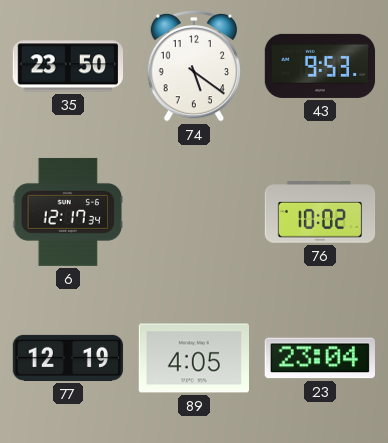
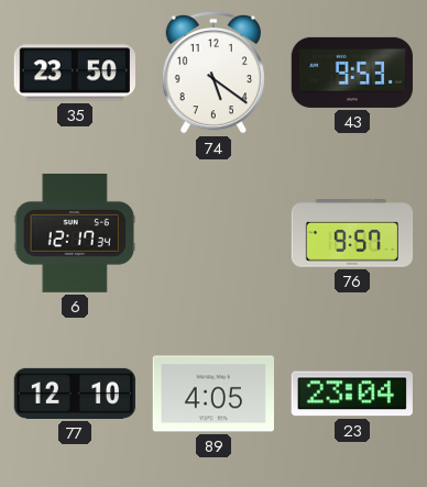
76: 10:02 -> 9:57
77: 12:19 -> 12:10
